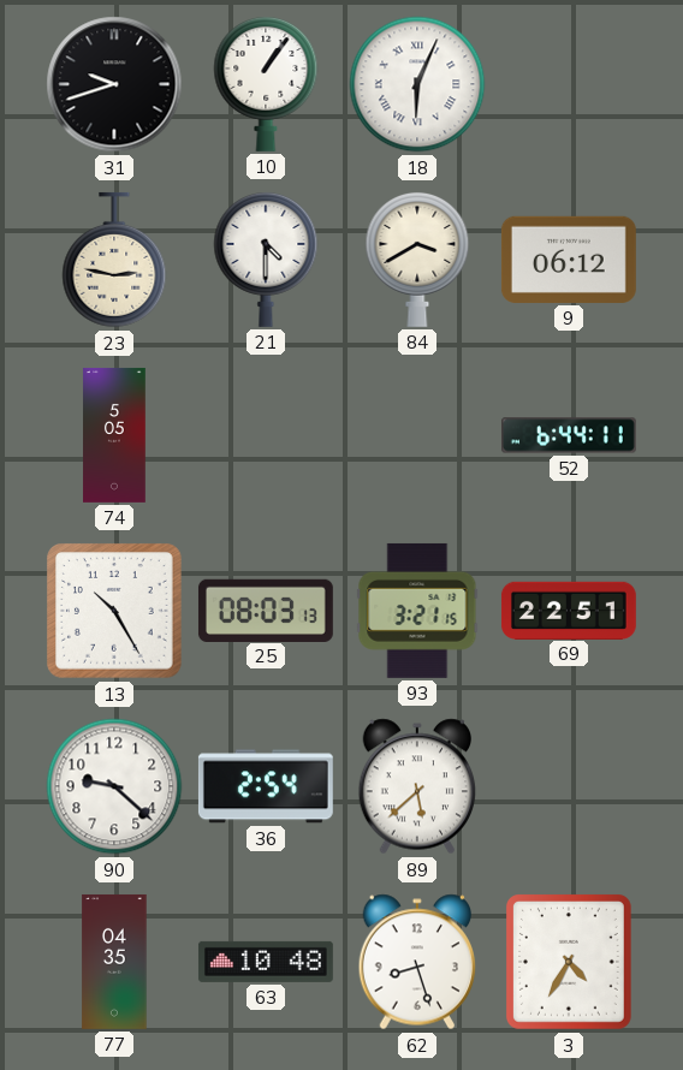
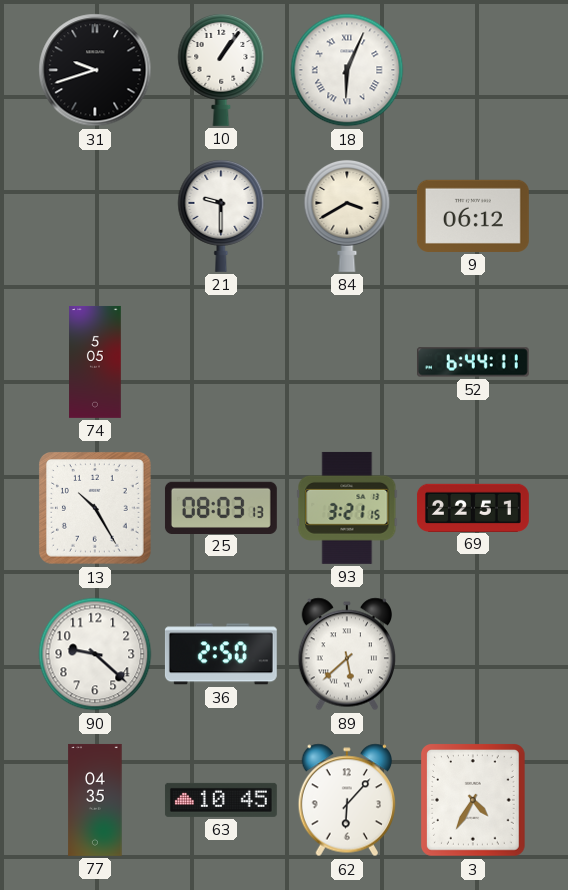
23: 2:47 -> none
21: 4:30 -> 9:30
36: 2:54 -> 2:50
63: 10:48 -> 10:45
62: 8:27 -> 6:07
